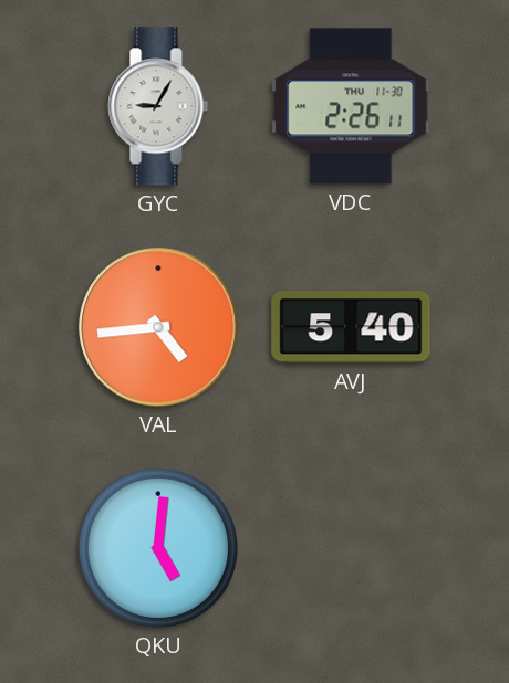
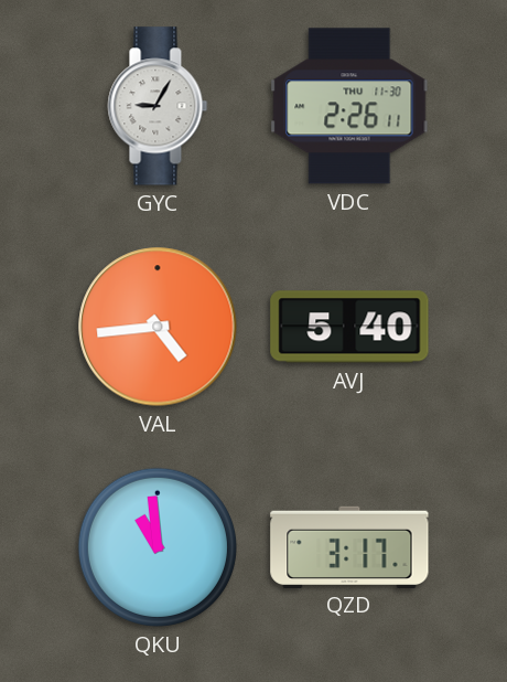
QKU: 5:01 -> 10:59
QZD: none -> 3:17
